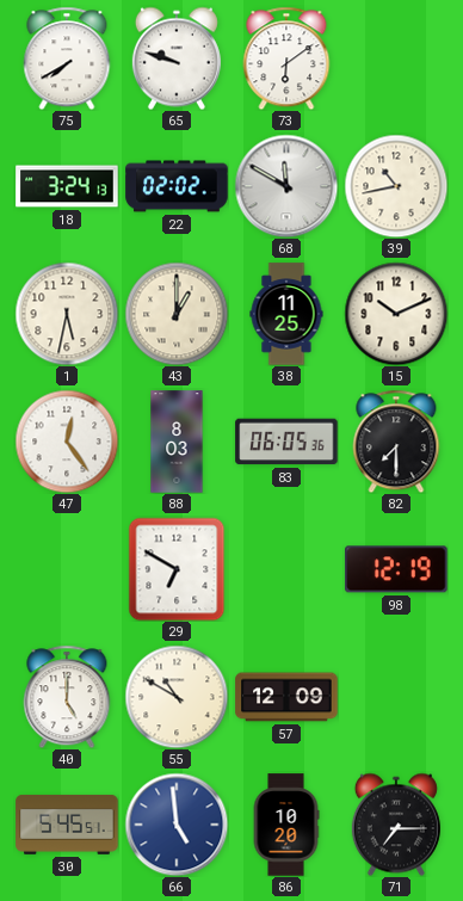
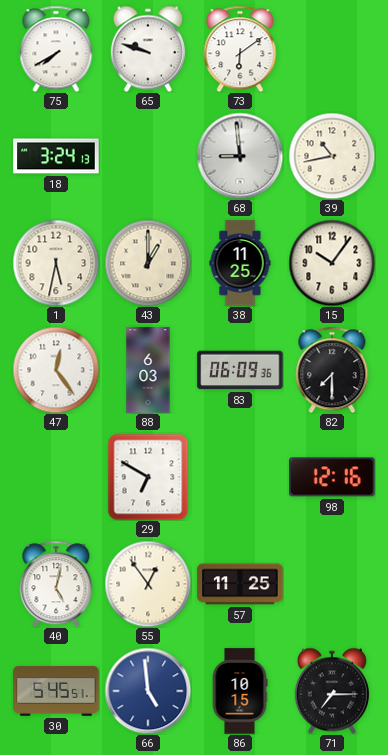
22: 02:02 -> none
68: 11:50 -> 8:59
15: 10:11 -> 10:06
88: 8:03 -> 6:03
83: 06:05 -> 06:09
98: 12:19 -> 12:16
40: 5:00 -> 5:02
55: 10:50 -> 12:54
57: 12:09 -> 11:25
86: 10:20 -> 10:15
